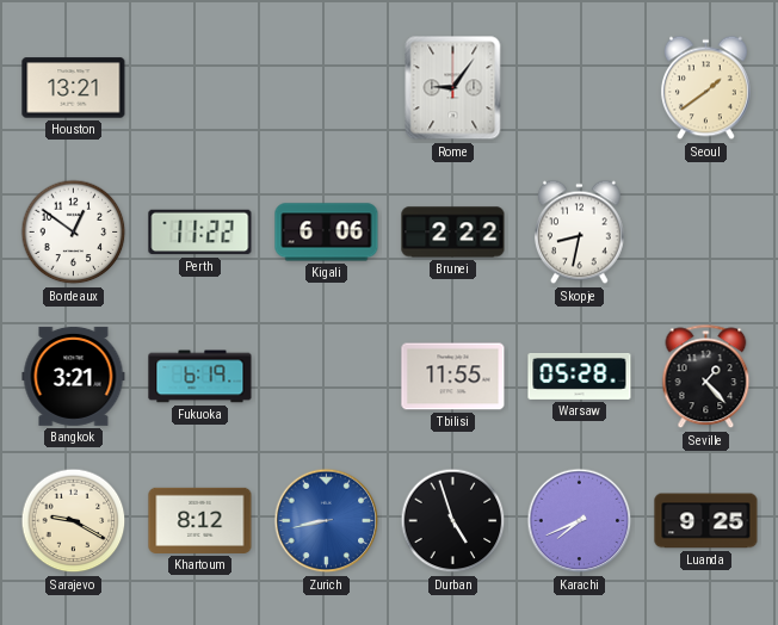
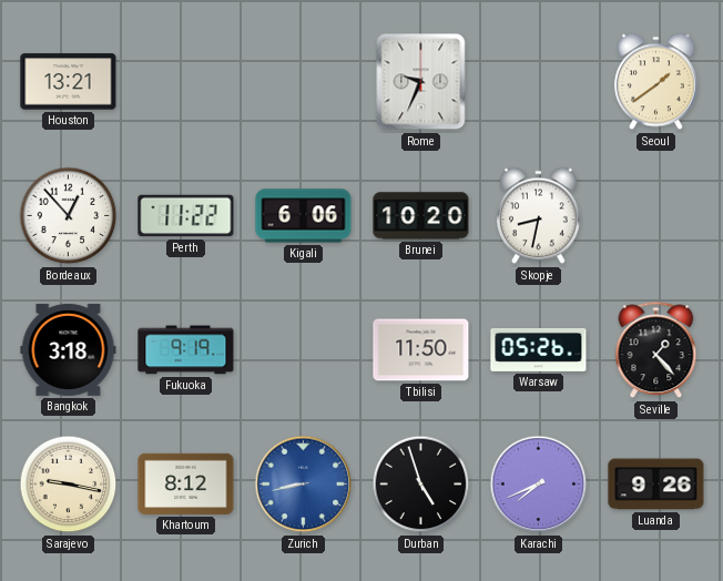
Rome: 9:06 -> 9:34
Bordeaux: 12:51 -> 12:53
Brunei: 2:22 -> 10:20
Bangkok: 3:21 -> 3:18
Fukuoka: 6:19 -> 9:19
Tbilisi: 11:55 -> 11:50
Warsaw: 05:28 -> 05:26
Sarajevo: 9:20 -> 9:17
Luanda: 9:25 -> 9:26
